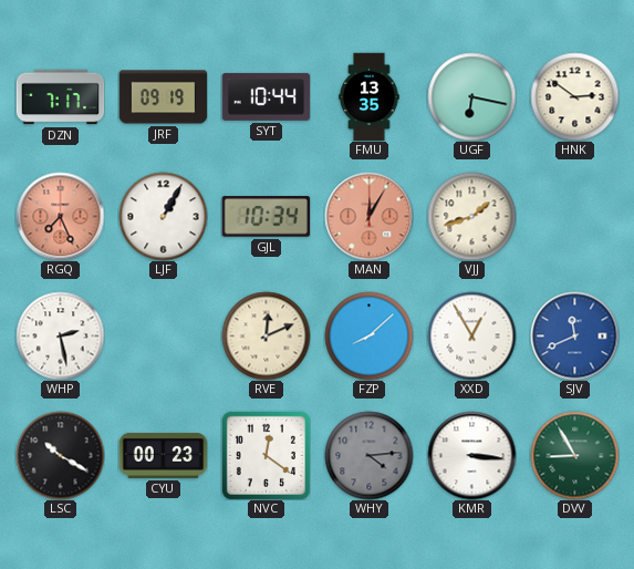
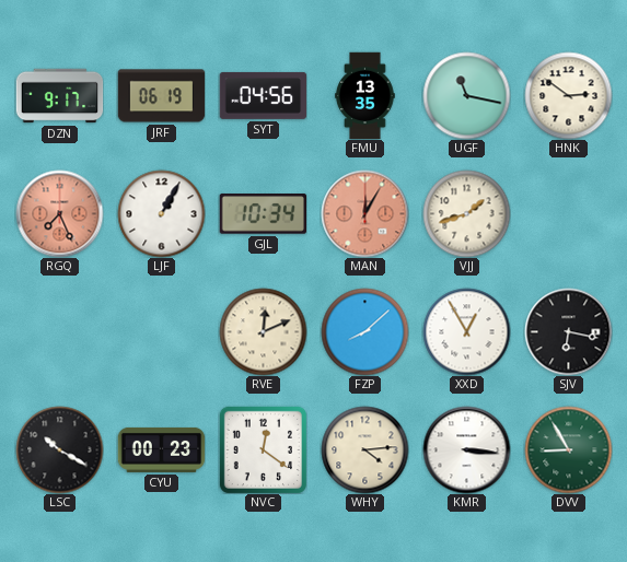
DZN: 7:17 -> 9:17
JRF: 09:19 -> 06:19
SYT: 10:44 -> 04:56
UGF: 6:17 -> 11:17
WHP: 2:28 -> none
SJV: 11:41 -> 6:17
SJV dial: blue -> black
WHY dial: grey -> cream
